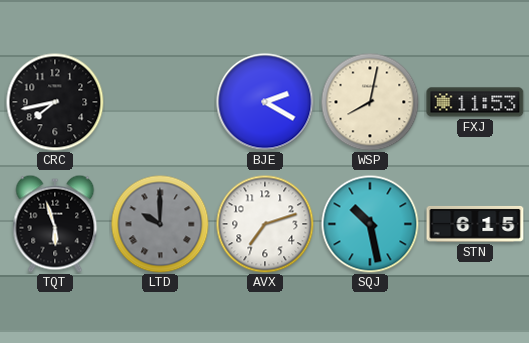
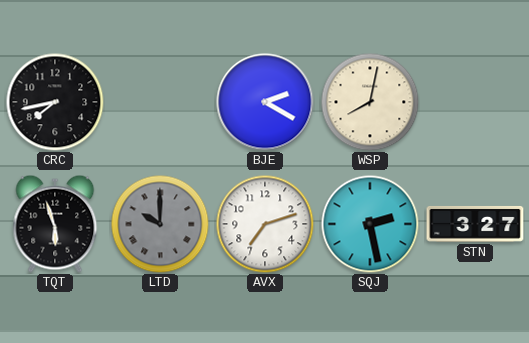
FXJ: 11:53 -> none
SQJ: 10:28 -> 2:28
STN: 6:15 -> 3:27
